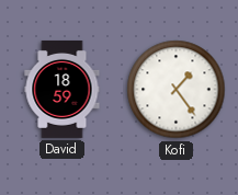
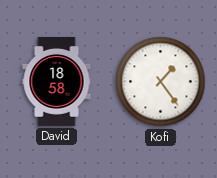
David: 18:59 -> 18:58
